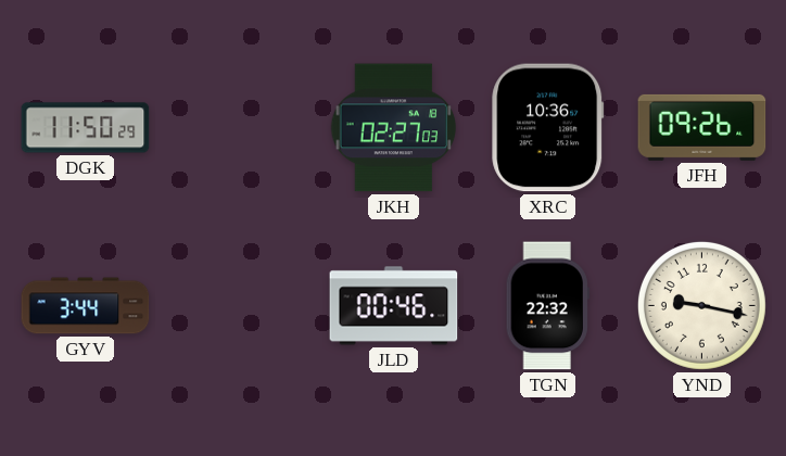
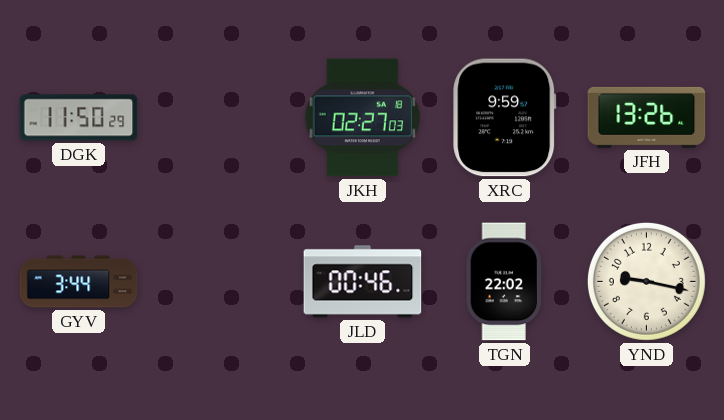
XRC: 10:36 -> 9:59
JFH: 09:26 -> 13:26
TGN: 22:32 -> 22:02
